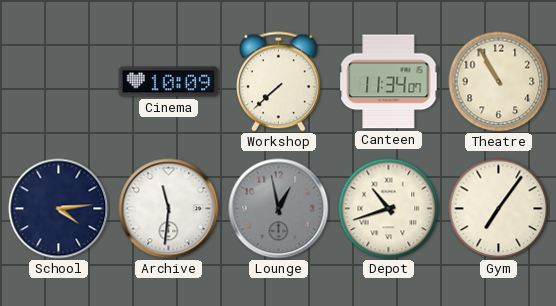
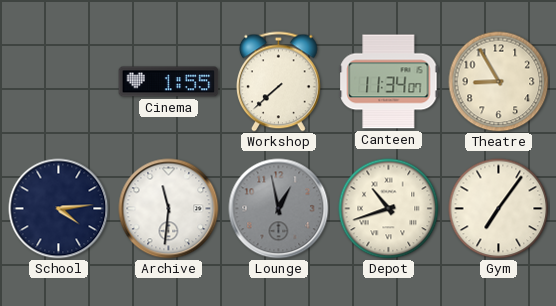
Cinema: 10:09 -> 1:55
Theatre: 10:55 -> 8:55
